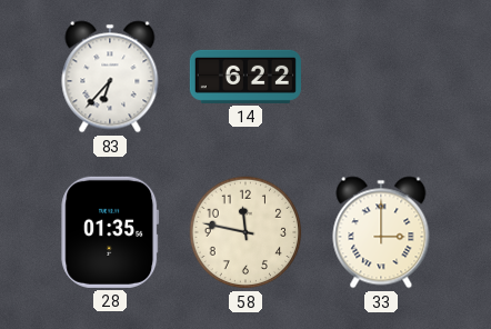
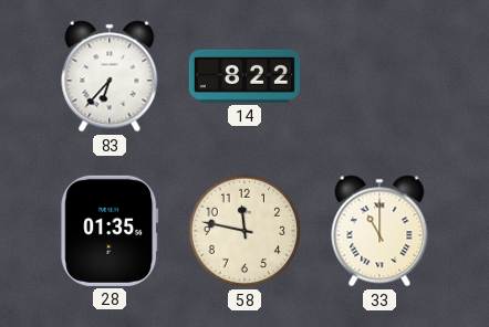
14: 6:22 -> 8:22
33: 3:00 -> 11:00
